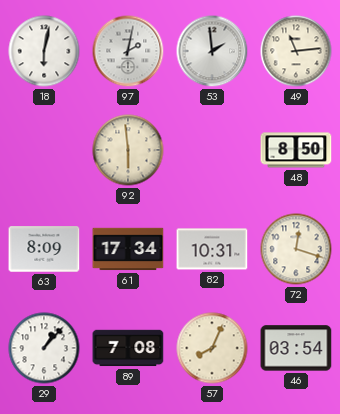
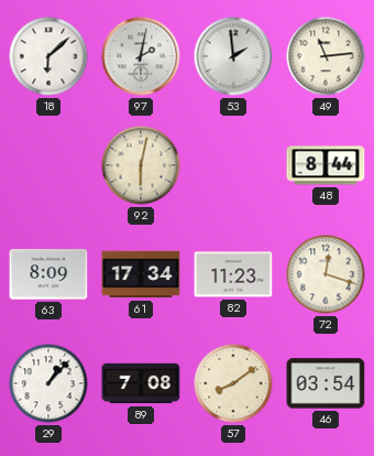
18: 6:02 -> 6:08
92: 5:59 -> 6:02
48: 8:50 -> 8:44
82: 10:31 -> 11:23
57: 8:04 -> 8:09
